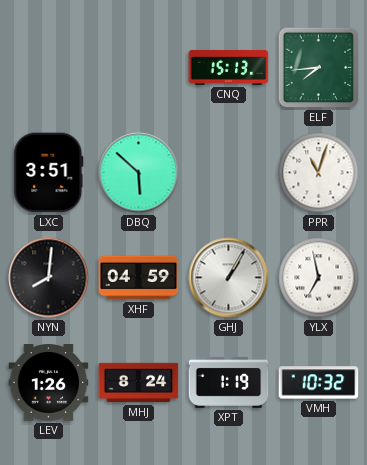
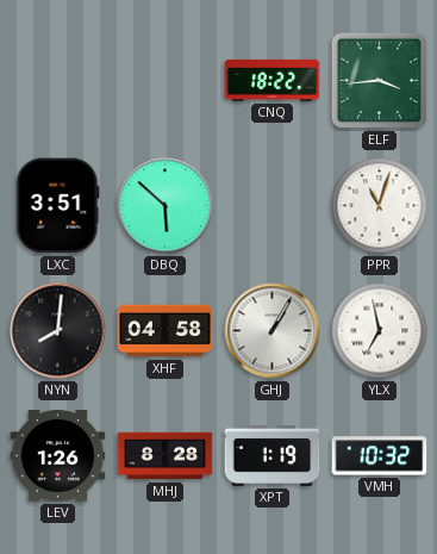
CNQ: 15:13 -> 18:22
ELF: 7:44 -> 3:44
XHF: 04:59 -> 04:58
MHJ: 8:24 -> 8:28
